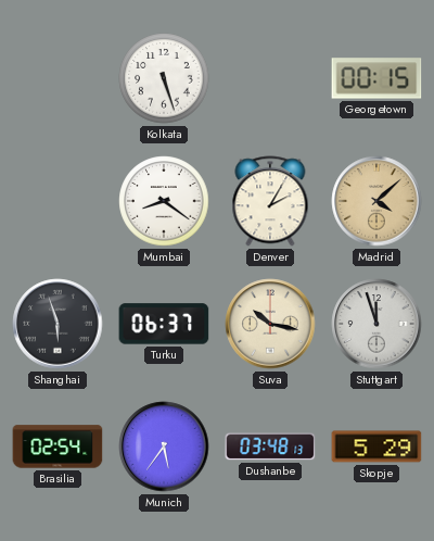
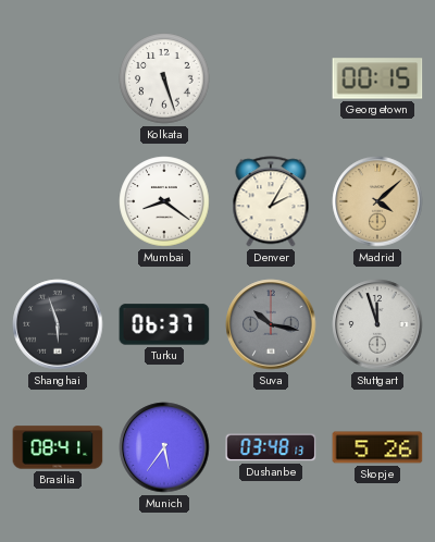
Suva dial: cream -> grey
Brasilia: 02:54 -> 08:41
Skopje: 5:29 -> 5:26
